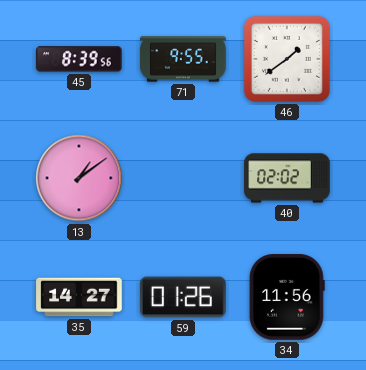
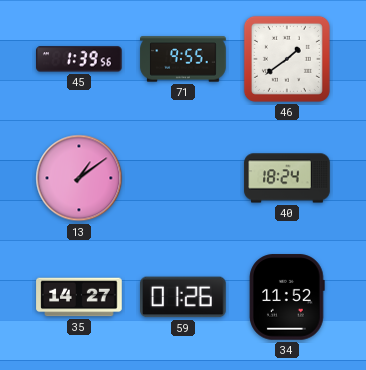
45: 8:39 -> 1:39
40: 02:02 -> 18:24
34: 11:56 -> 11:52
